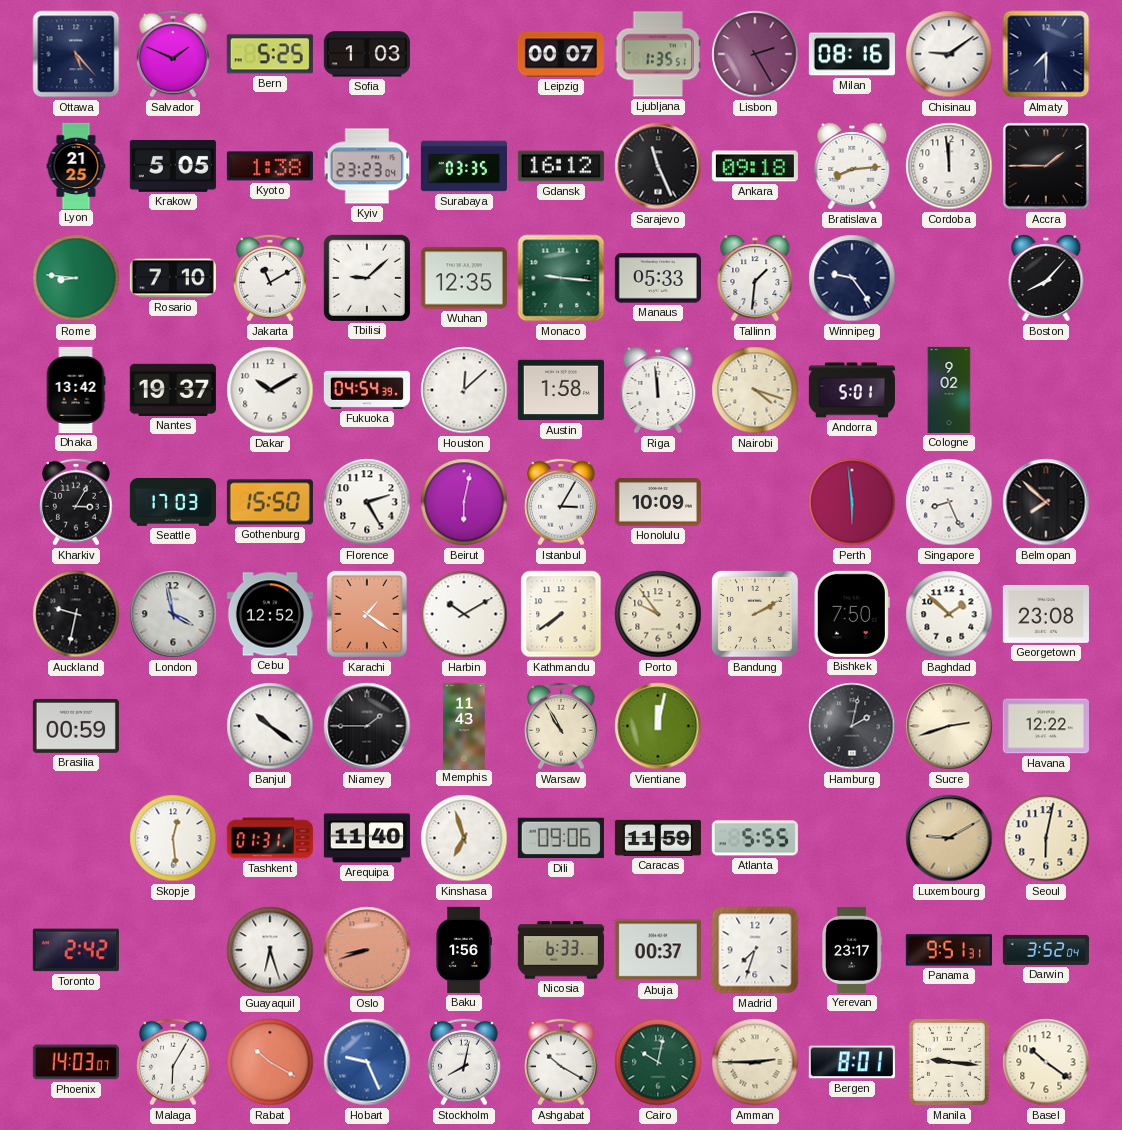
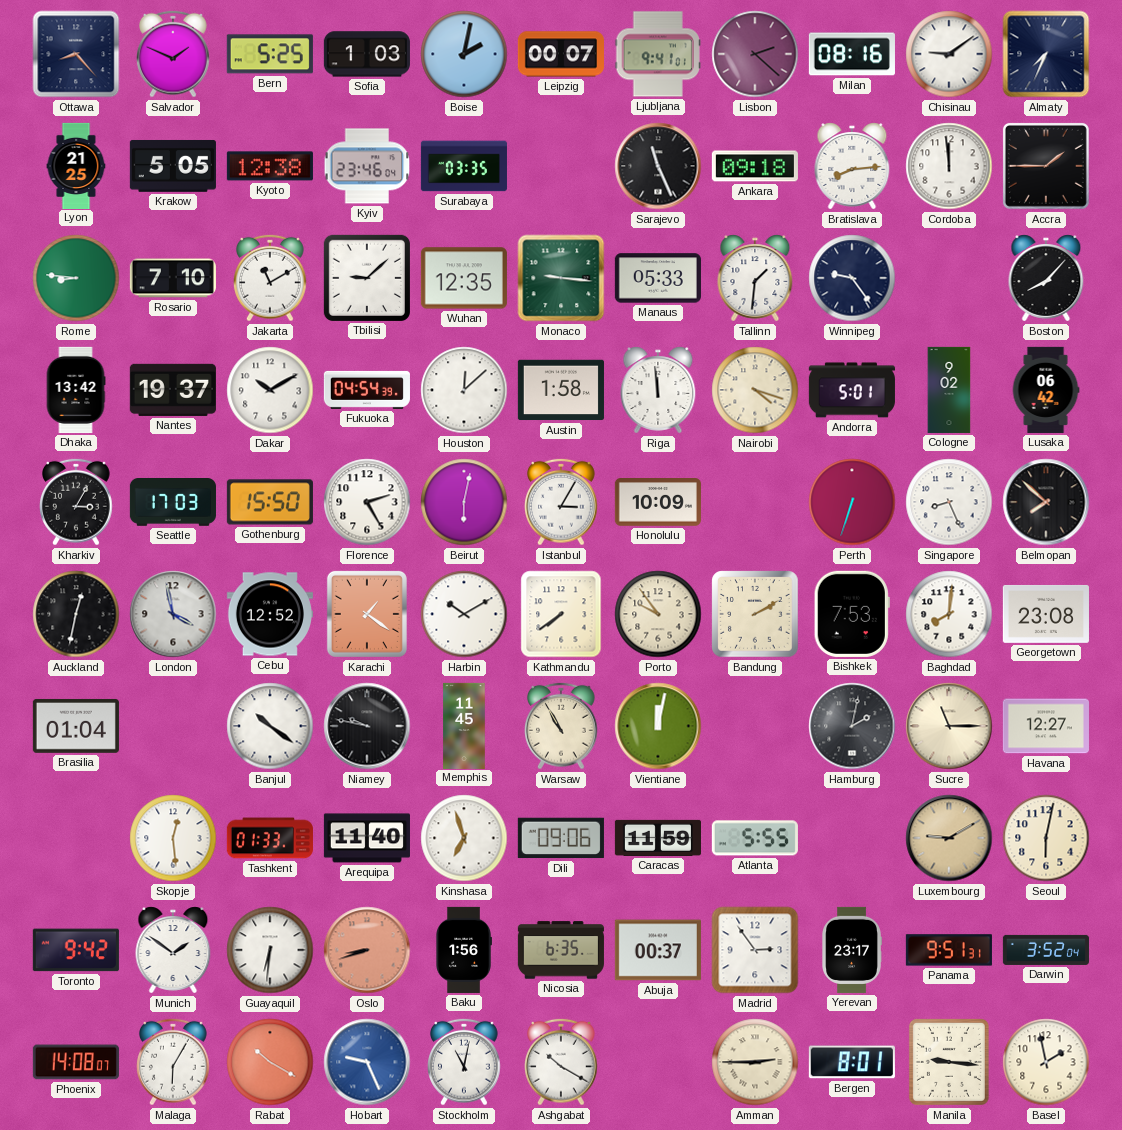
Ottawa: 5:23 -> 8:23
Boise: none -> 2:02
Ljubljana: 1:35 -> 9:41
Lisbon: 2:25 -> 2:22
Almaty: 7:30 -> 7:34
Kyoto: 1:38 -> 12:38
Kyiv: 23:23 -> 23:46
Gdansk: 16:12 -> none
Lusaka: none -> 06:42
Perth: 5:59 -> 6:33
Auckland: 9:32 -> 12:32
Bishkek: 7:50 -> 7:53
Baghdad: 1:52 -> 8:01
Brasilia: 00:59 -> 01:04
Niamey: 1:45 -> 9:47
Memphis: 11:43 -> 11:45
Sucre: 2:42 -> 11:15
Havana: 12:22 -> 12:27
Tashkent: 01:31 -> 01:33
Toronto: 2:42 -> 9:42
Munich: none -> 1:51
Guayaquil: 6:27 -> 6:31
Nicosia: 6:33 -> 6:35
Madrid: 7:33 -> 2:54
Phoenix: 14:03 -> 14:08
Stockholm: 8:02 -> 11:02
Cairo: 10:02 -> none
Basel: 10:21 -> 1:58
